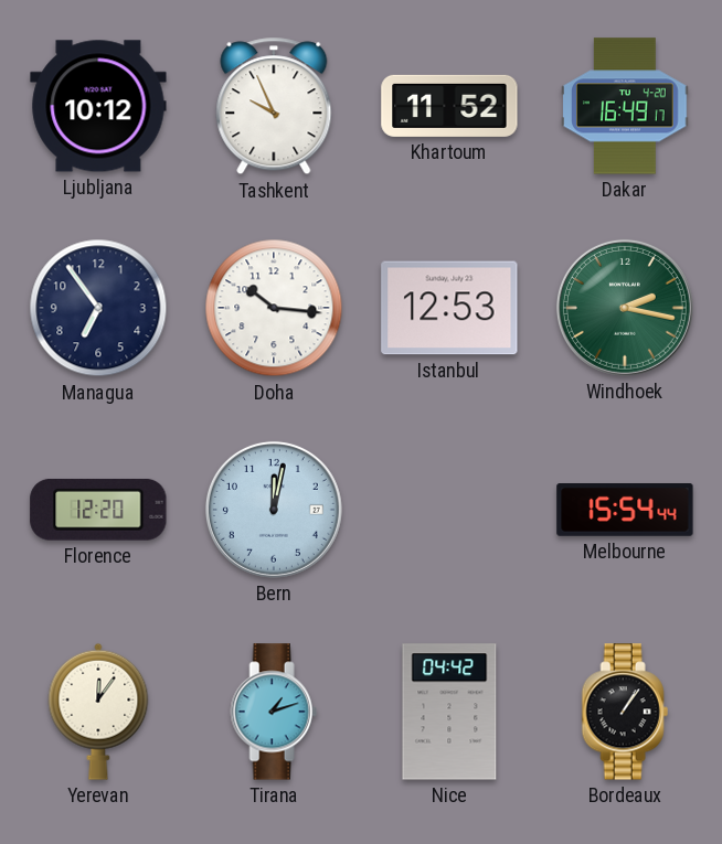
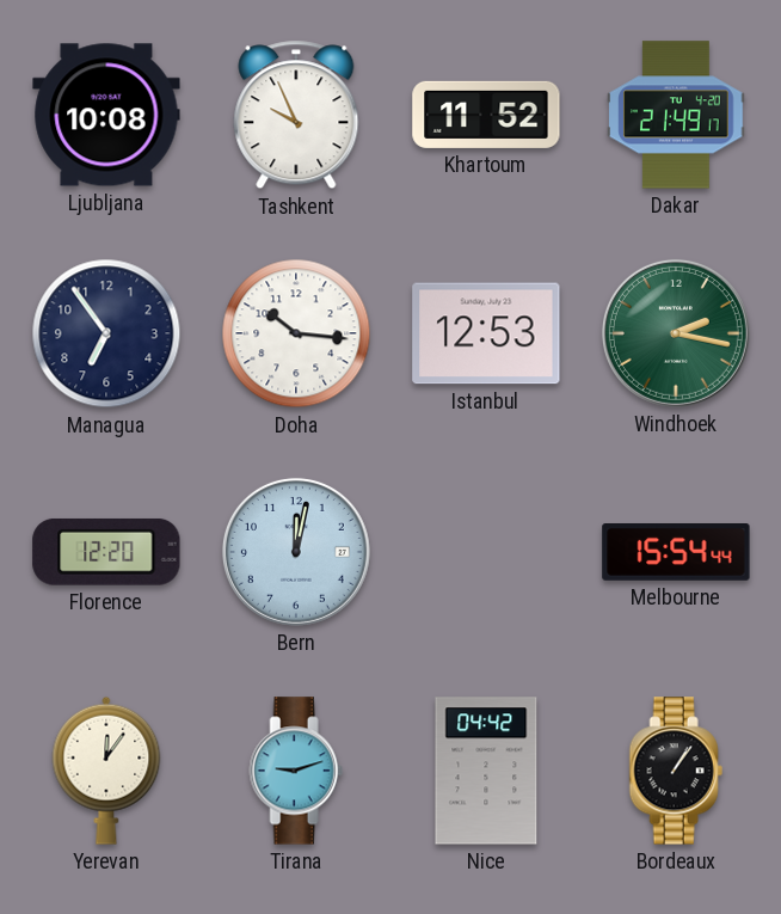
Ljubljana: 10:12 -> 10:08
Dakar: 16:49 -> 21:49
Tirana: 1:12 -> 9:12
